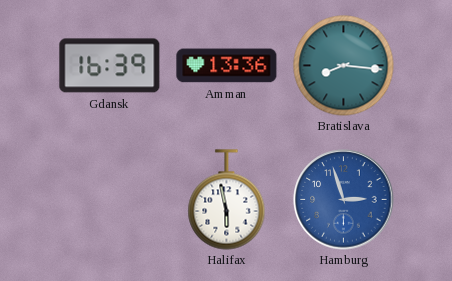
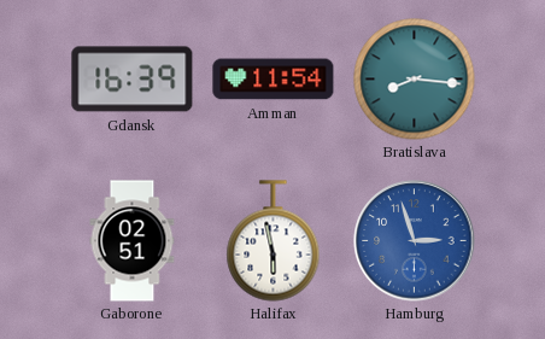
Amman: 13:36 -> 11:54
Gaborone: none -> 02:51
